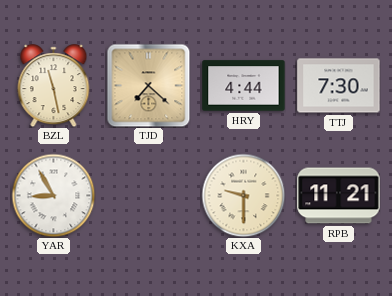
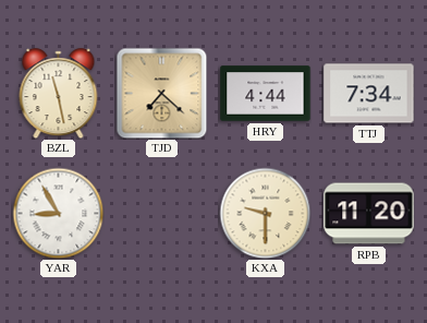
TTJ: 7:30 -> 7:34
RPB: 11:21 -> 11:20
